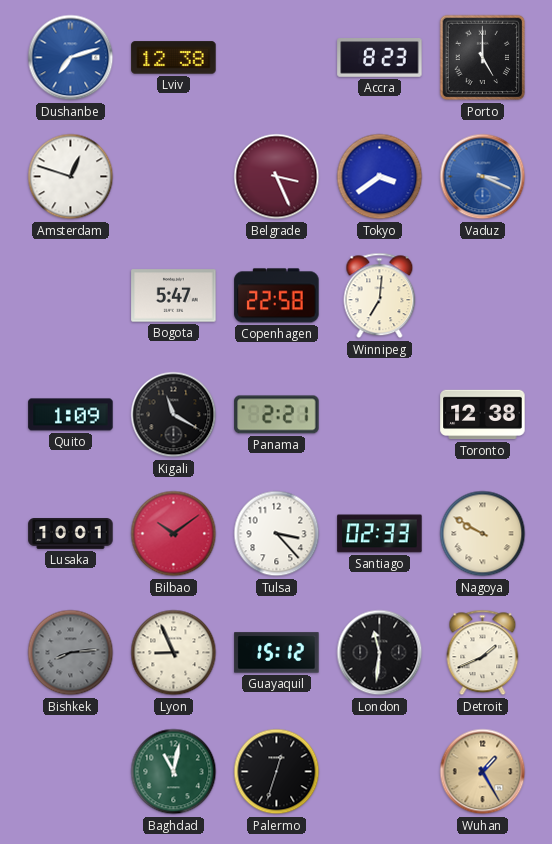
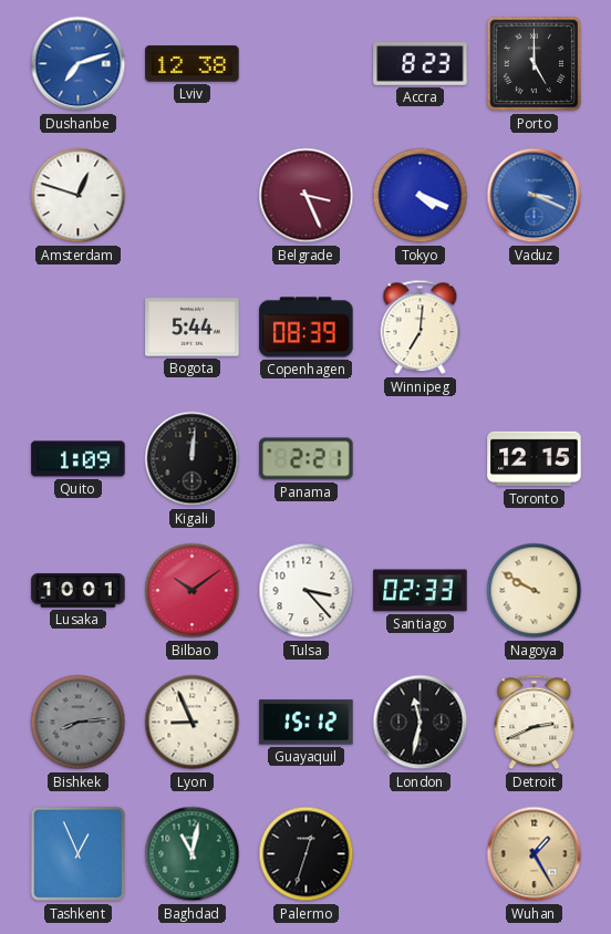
Tokyo: 3:39 -> 4:19
Bogota: 5:47 -> 5:44
Copenhagen: 22:58 -> 08:39
Kigali: 11:20 -> 12:01
Toronto: 12:38 -> 12:15
London: 11:31 -> 11:32
Detroit: 1:41 -> 2:41
Tashkent: none -> 12:56
